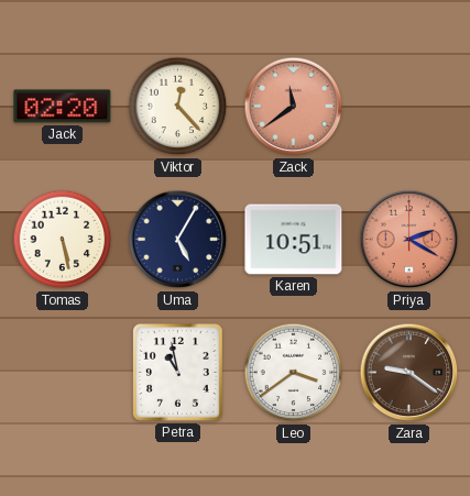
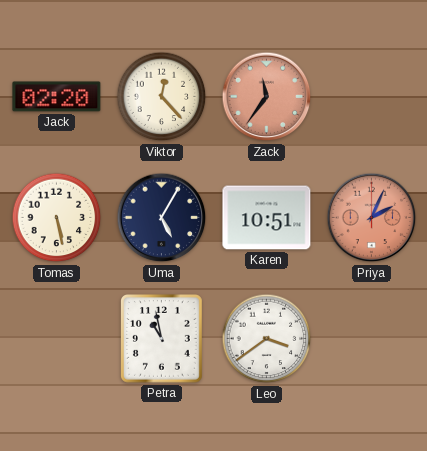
Zack: 11:39 -> 11:36
Priya: 2:20 -> 2:04
Zara: 9:21 -> none
